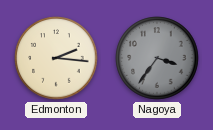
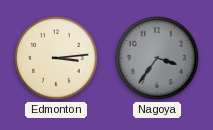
Edmonton: 2:16 -> 3:14
